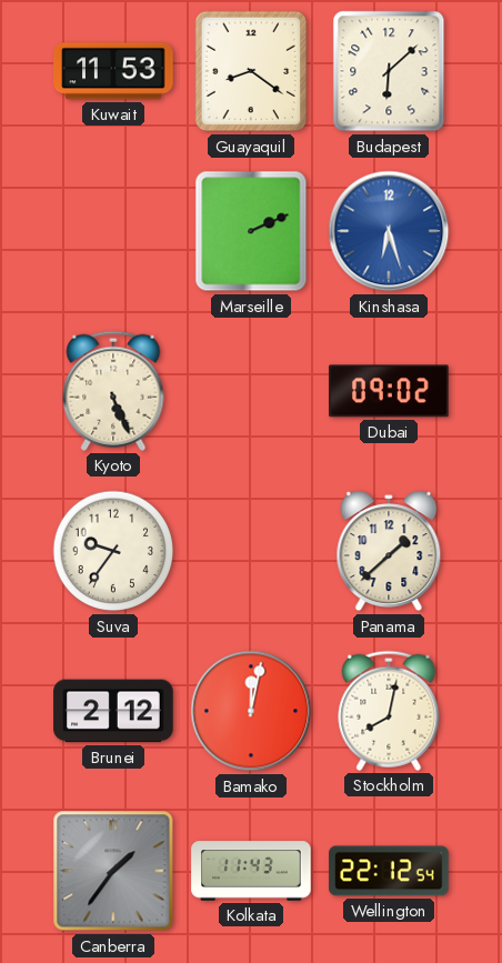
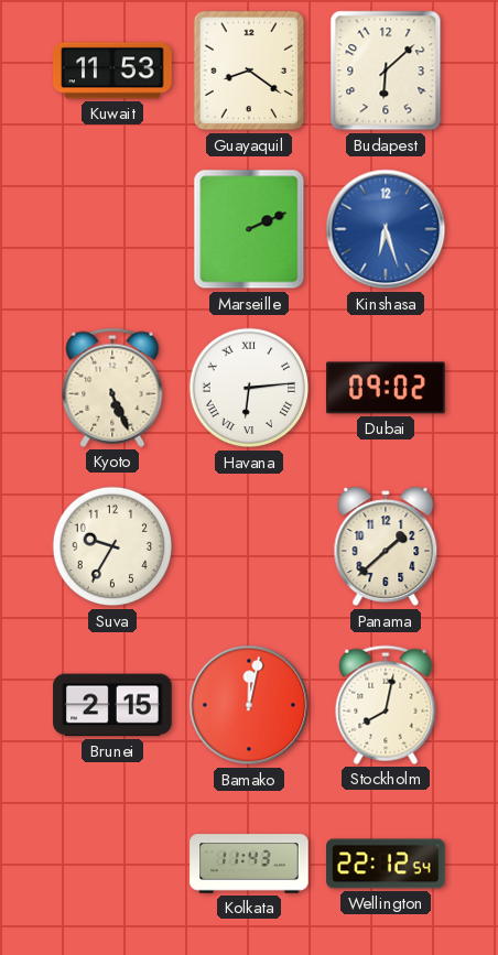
Havana: none -> 6:14
Suva: 9:36 -> 9:35
Brunei: 2:12 -> 2:15
Canberra: 1:36 -> none
